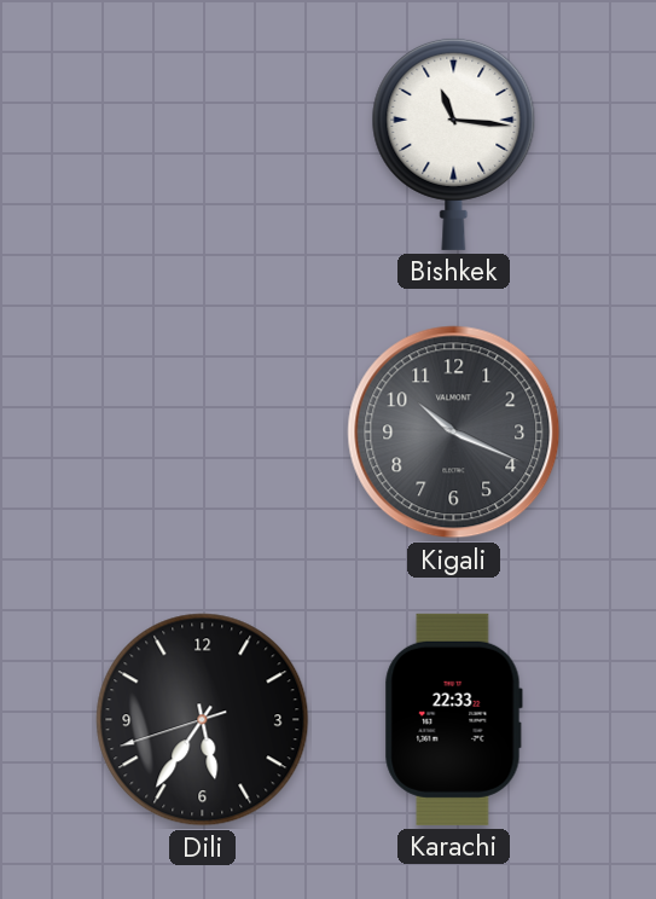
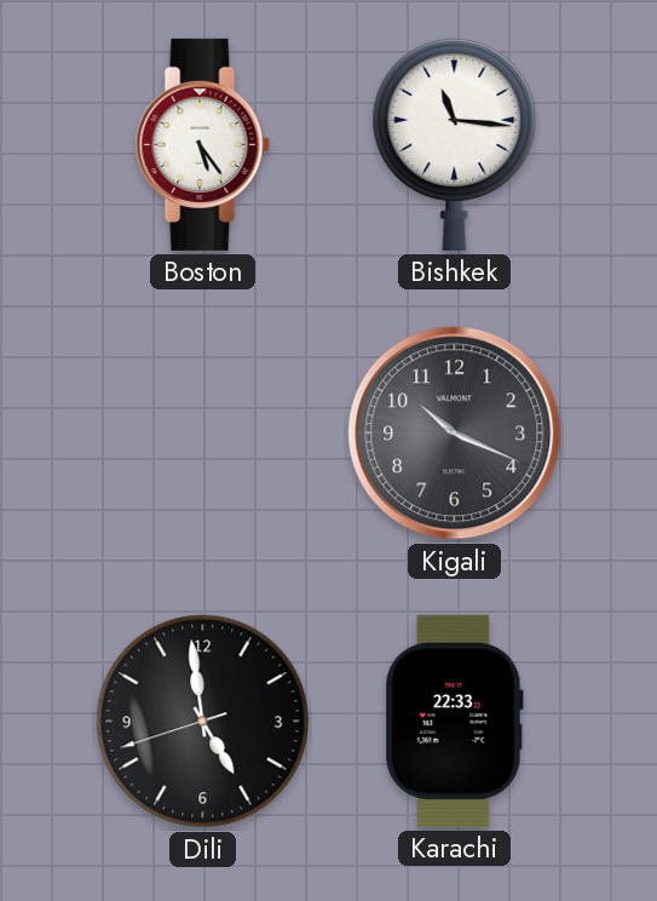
Boston: none -> 5:24
Dili: 5:35 -> 4:58
